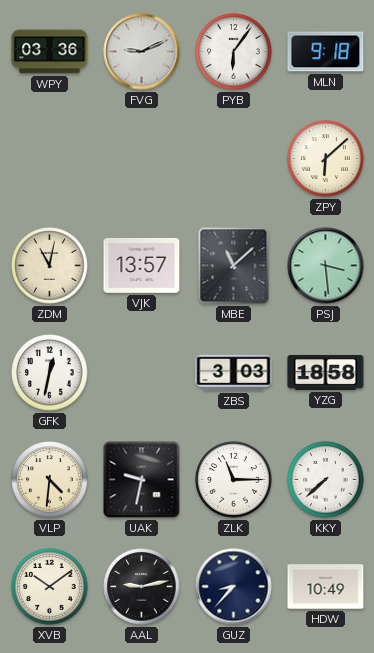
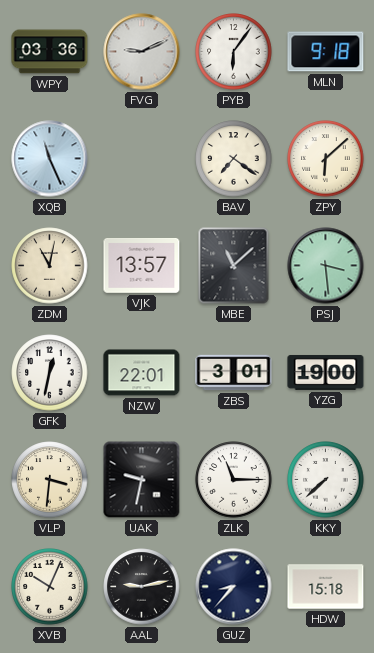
XQB: none -> 11:26
BAV: none -> 7:21
NZW: none -> 22:01
ZBS: 3:03 -> 3:01
YZG: 18:58 -> 19:00
VLP: 4:31 -> 3:31
XVB: 10:09 -> 10:04
HDW: 10:49 -> 15:18
